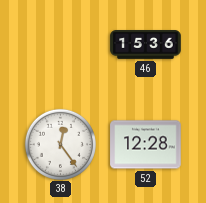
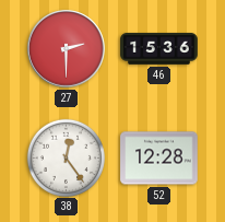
27: none -> 2:30
